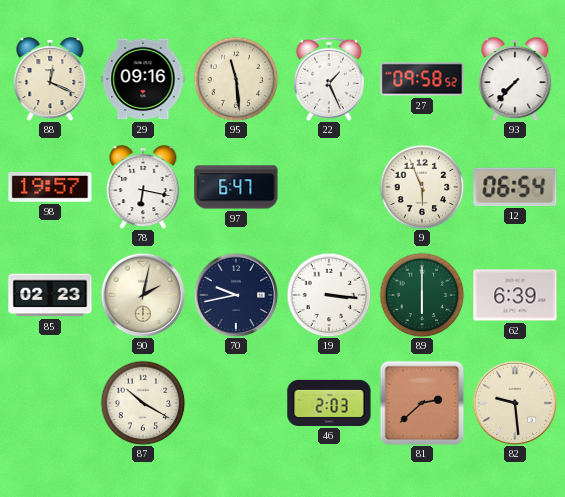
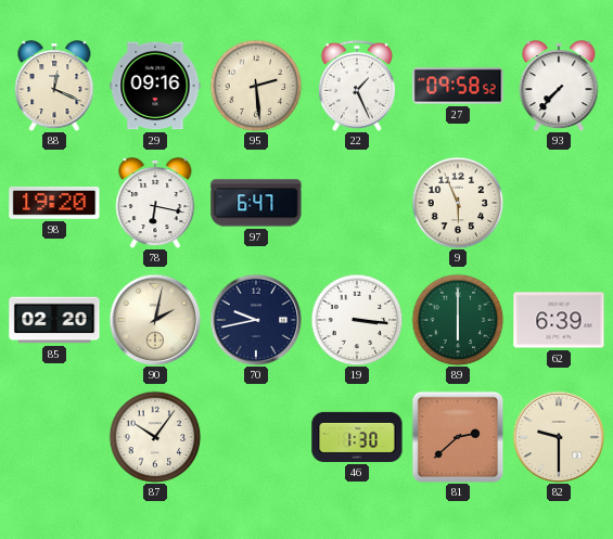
95: 11:29 -> 2:29
98: 19:57 -> 19:20
12: 06:54 -> none
85: 02:23 -> 02:20
87: 10:20 -> 10:06
46: 2:03 -> 1:30
82: 9:29 -> 9:30
